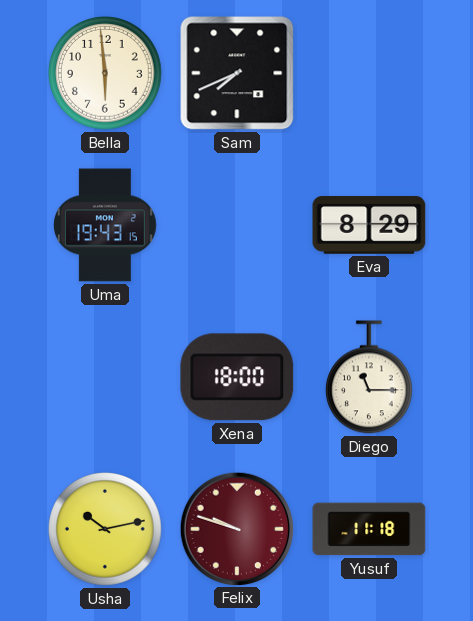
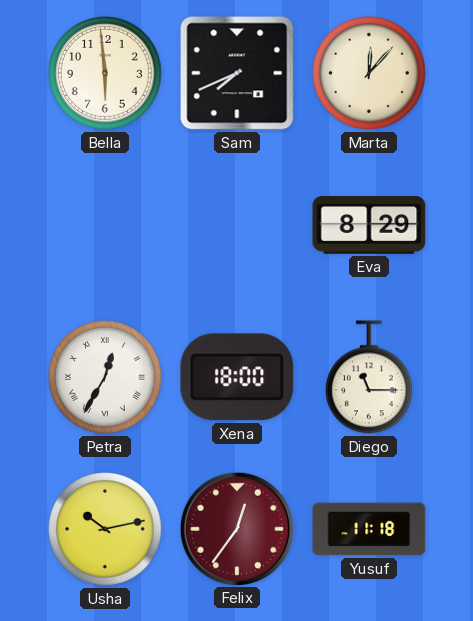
Marta: none -> 12:07
Uma: 19:43 -> none
Petra: none -> 12:35
Felix: 9:48 -> 12:36
